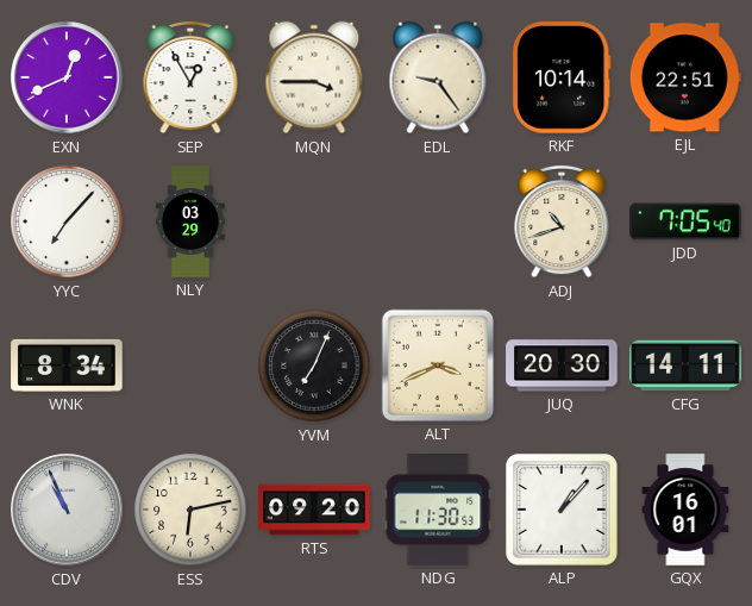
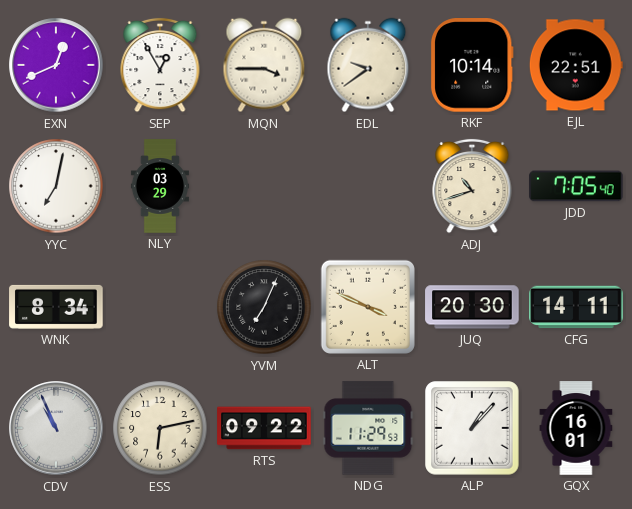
EDL: 9:24 -> 9:39
YYC: 7:07 -> 7:02
ALT: 3:41 -> 3:49
RTS: 09:20 -> 09:22
NDG: 11:30 -> 11:29
